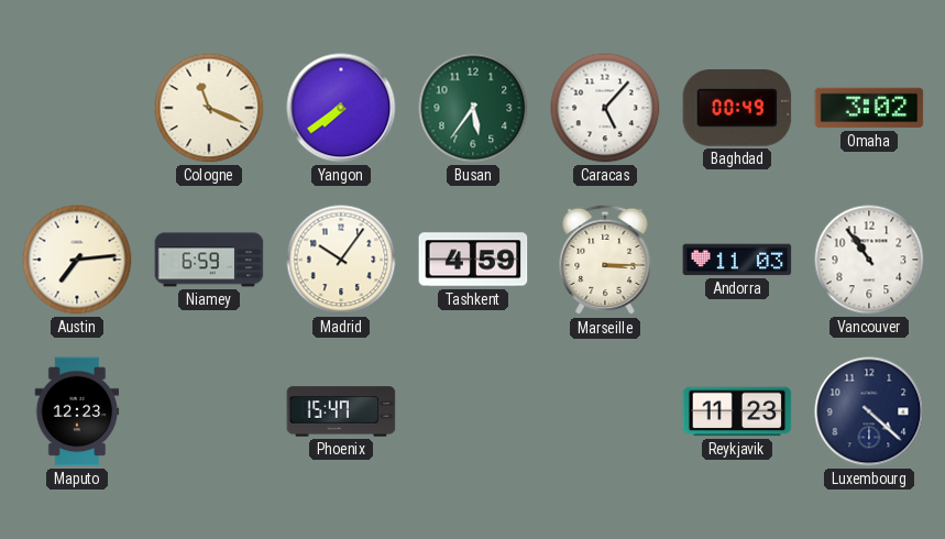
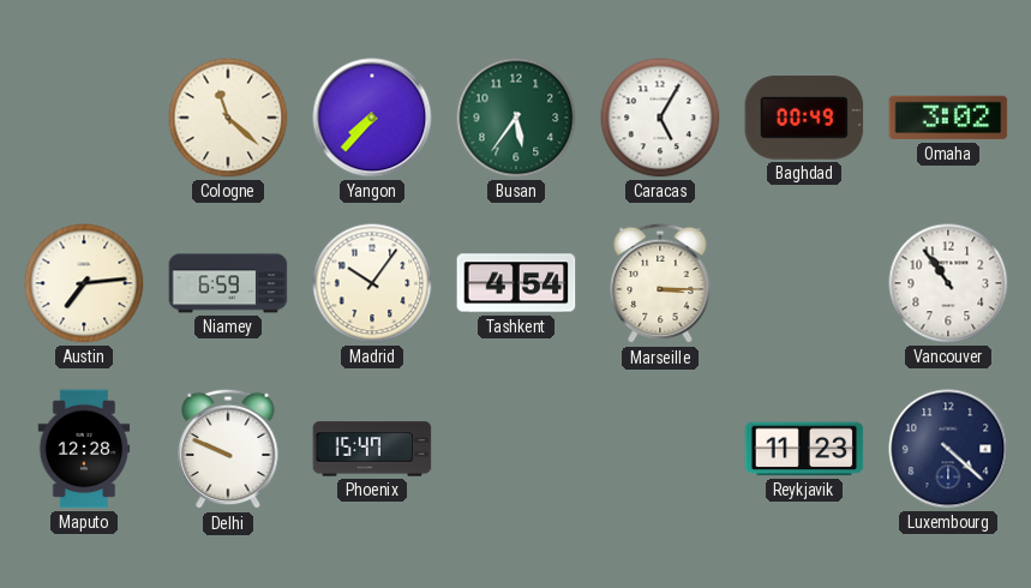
Cologne: 11:19 -> 11:22
Yangon: 7:39 -> 7:37
Caracas: 5:07 -> 5:05
Tashkent: 4:59 -> 4:54
Andorra: 11:03 -> none
Maputo: 12:23 -> 12:28
Delhi: none -> 9:49
